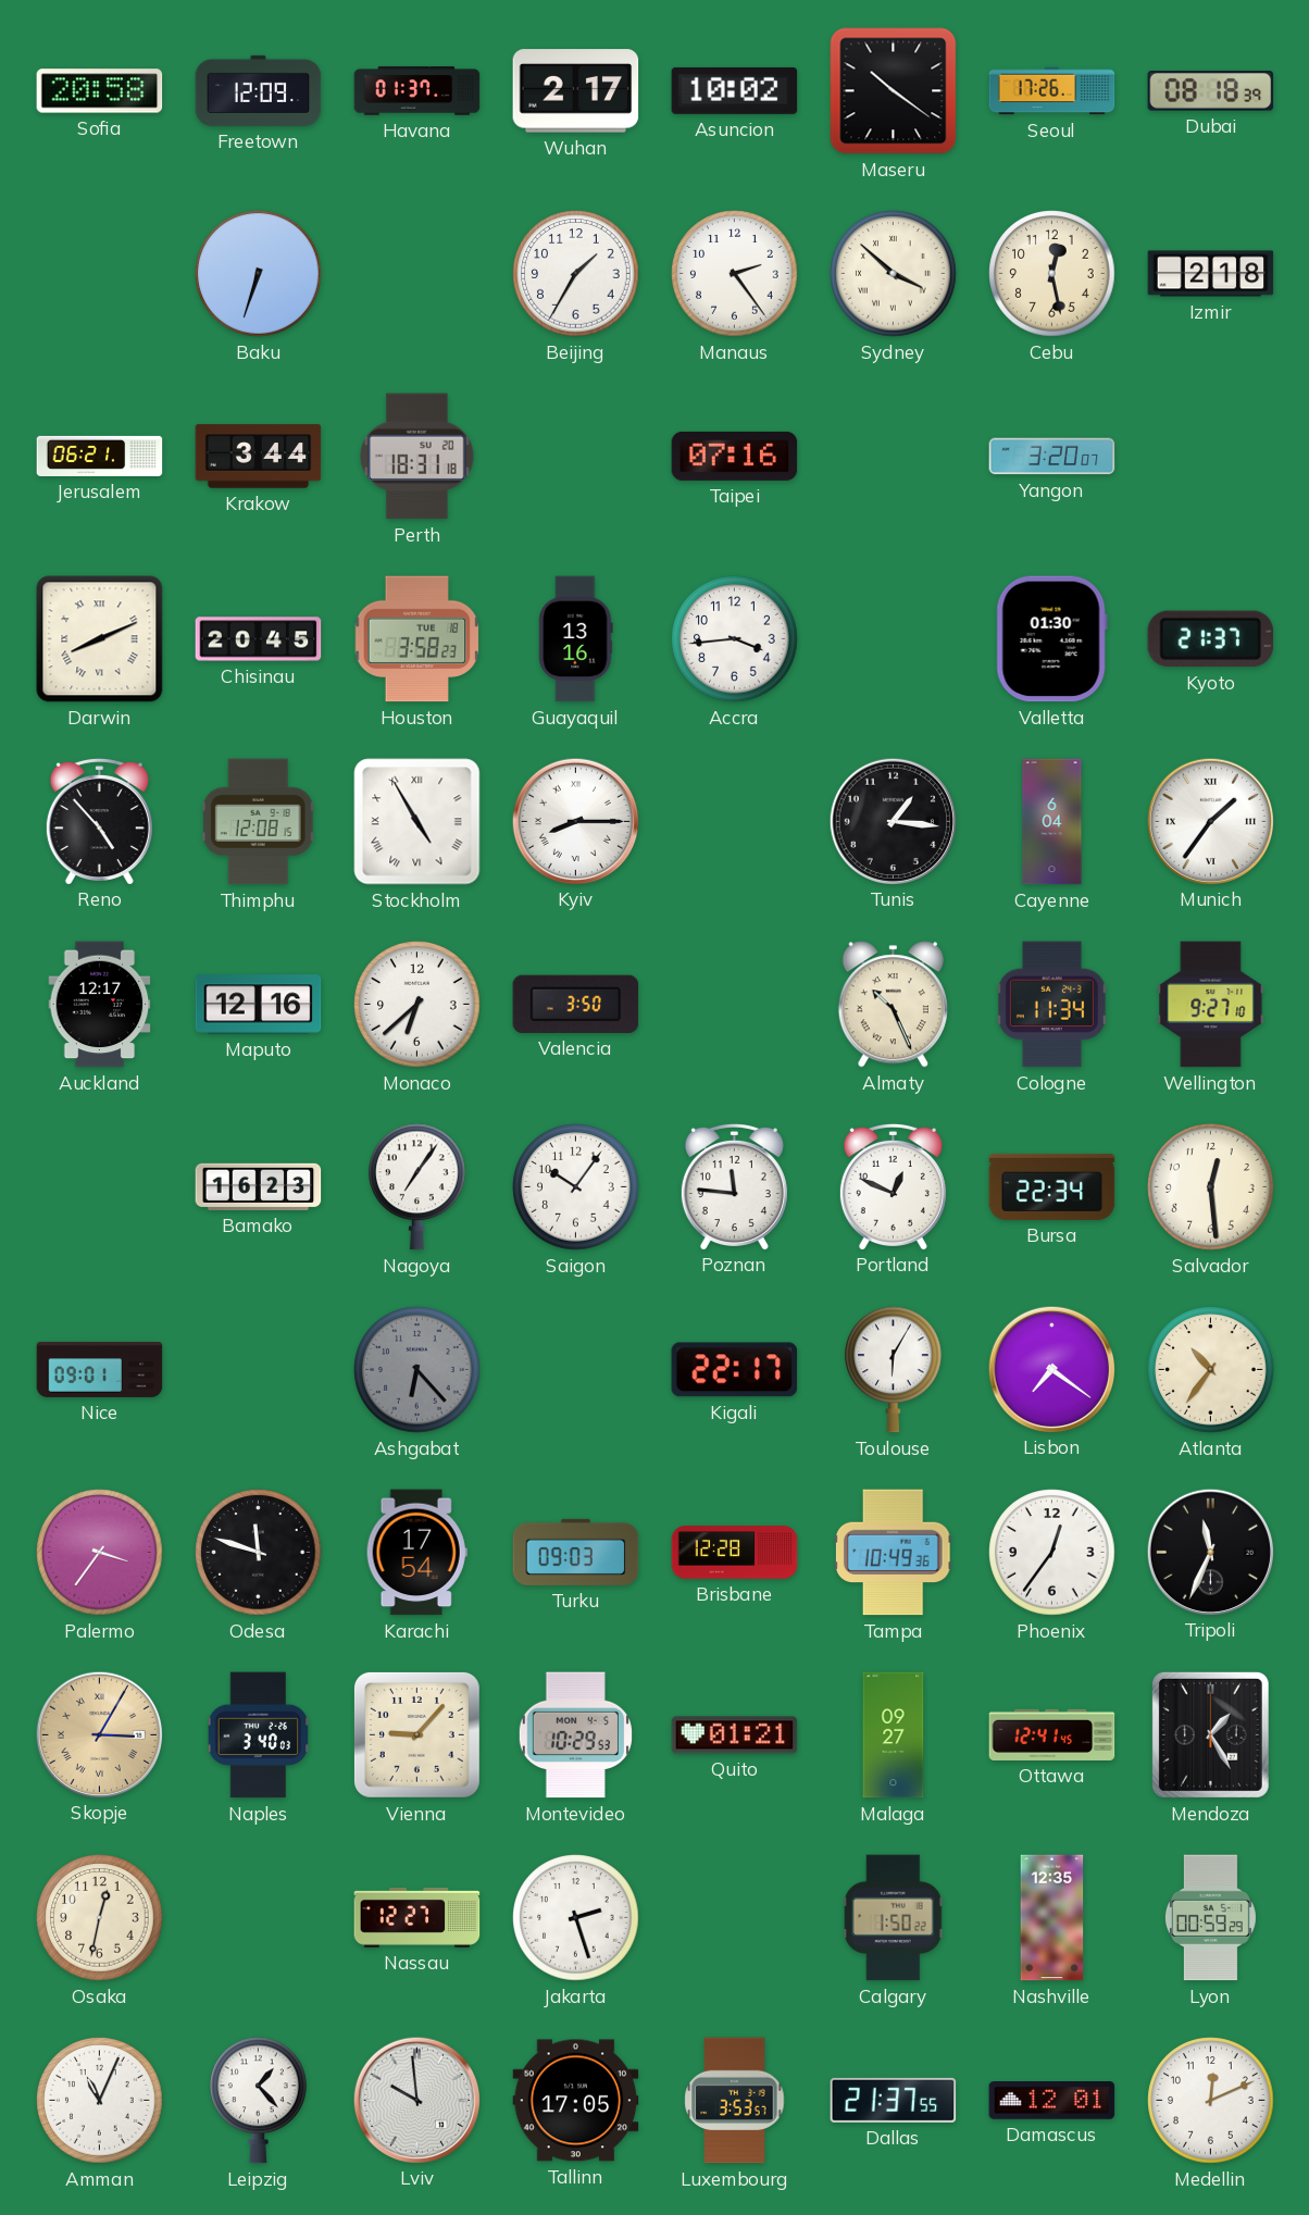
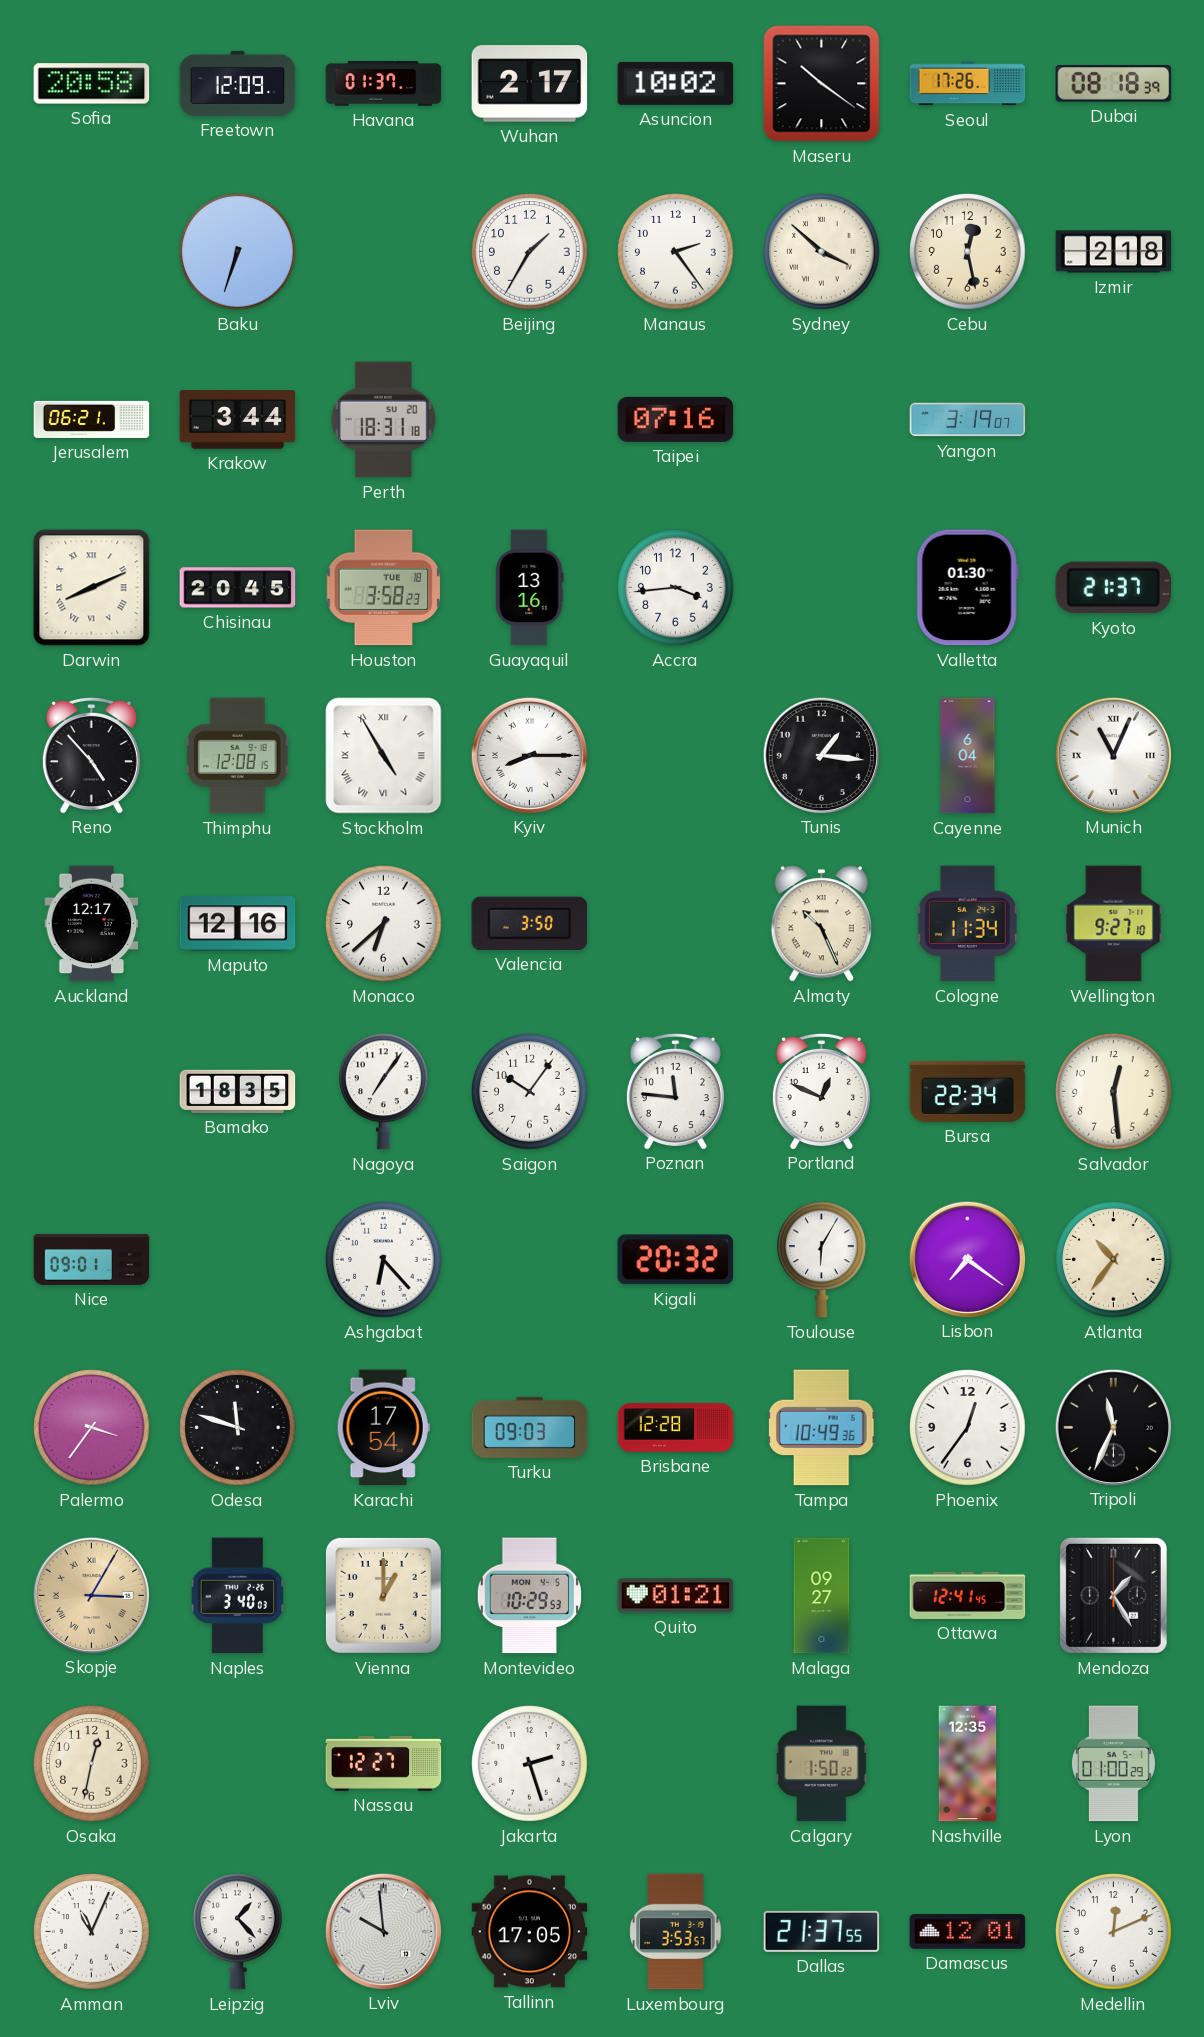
Yangon: 3:20 -> 3:19
Munich: 1:36 -> 11:04
Bamako: 16:23 -> 18:35
Ashgabat dial: grey -> white
Kigali: 22:17 -> 20:32
Vienna: 9:07 -> 1:00
Lyon: 00:59 -> 01:00
